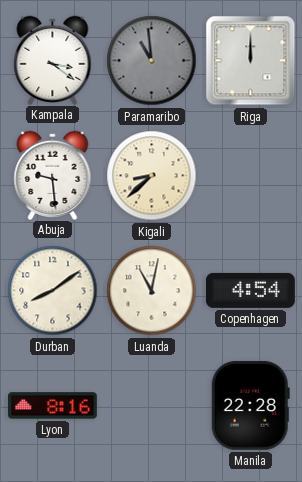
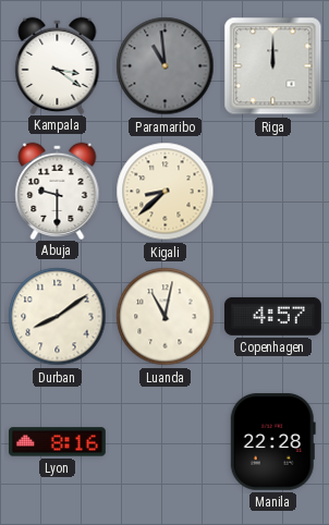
Abuja: 9:29 -> 9:30
Copenhagen: 4:54 -> 4:57
